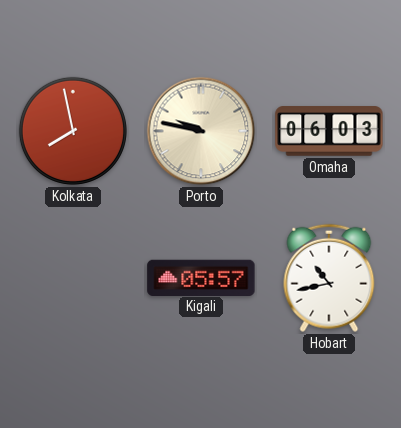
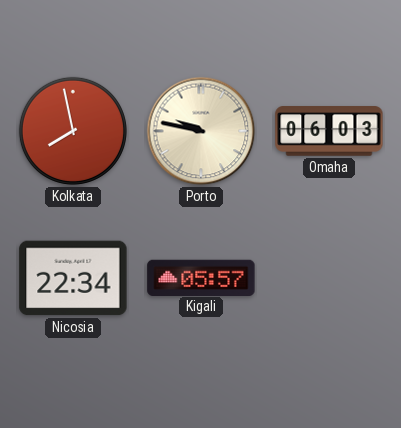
Nicosia: none -> 22:34
Hobart: 10:43 -> none
